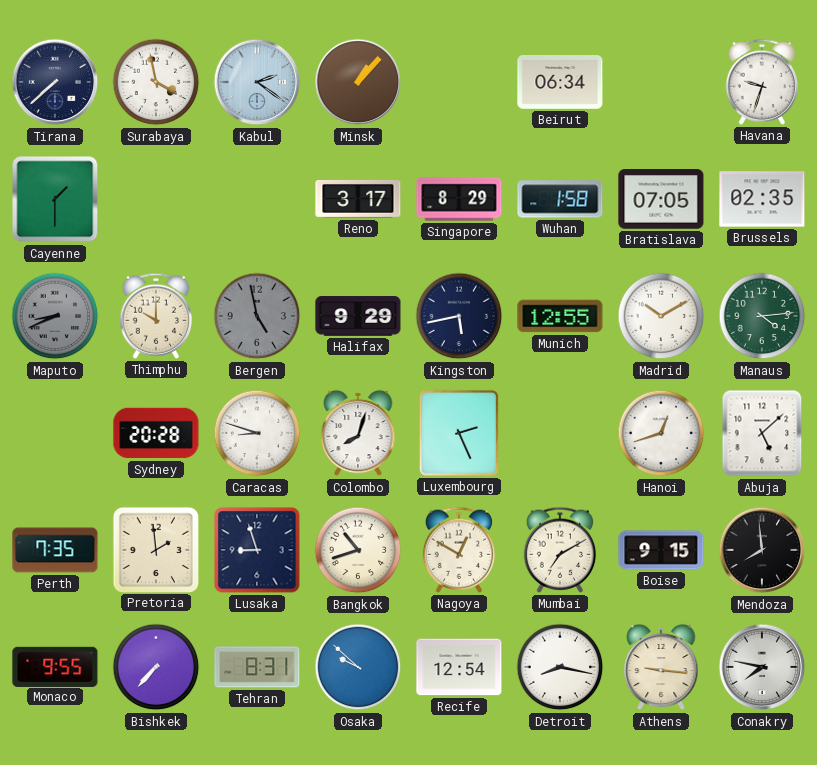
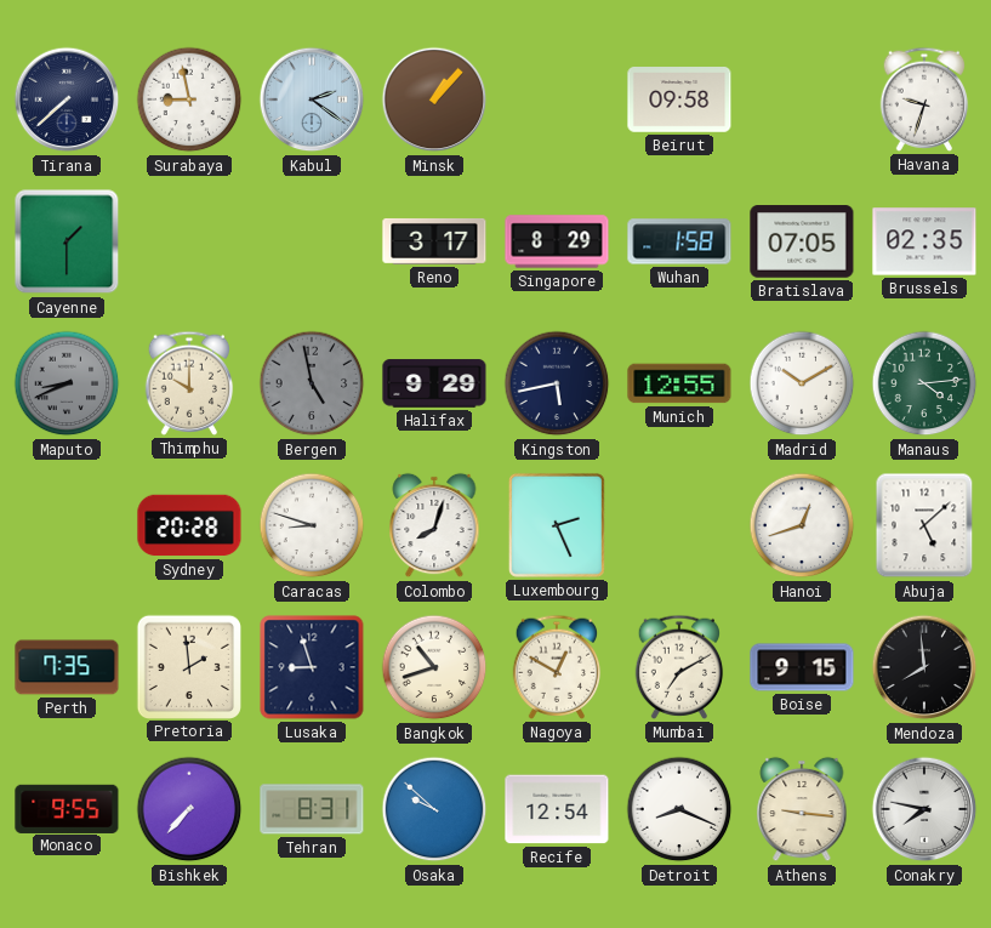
Surabaya: 3:58 -> 8:58
Beirut: 06:34 -> 09:58
Detroit: 8:17 -> 8:19
